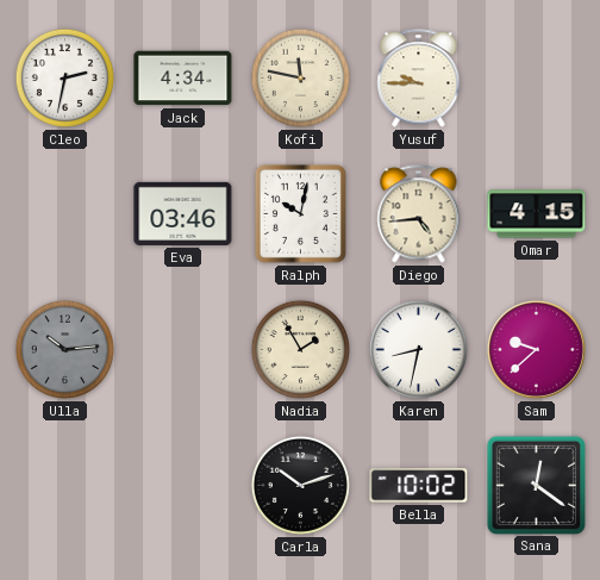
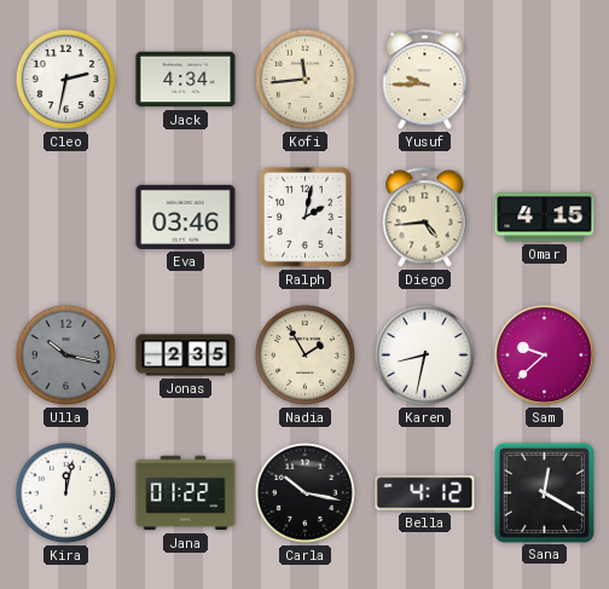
Kofi: 11:47 -> 11:44
Ralph: 10:02 -> 2:02
Ulla: 10:14 -> 10:17
Jonas: none -> 2:35
Kira: none -> 12:02
Jana: none -> 01:22
Carla: 10:12 -> 10:17
Bella: 10:02 -> 4:12
Sana: 12:21 -> 12:20
